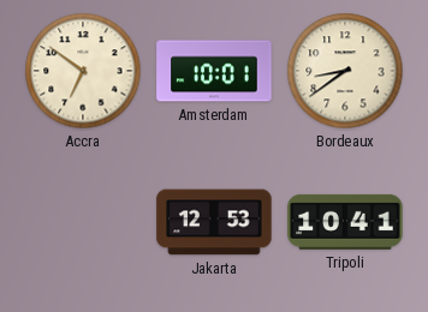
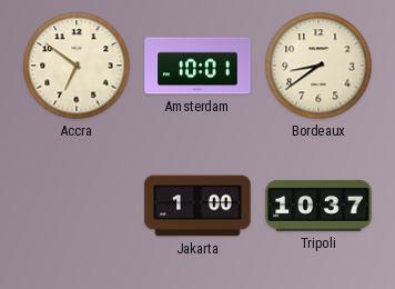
Jakarta: 12:53 -> 1:00
Tripoli: 10:41 -> 10:37
